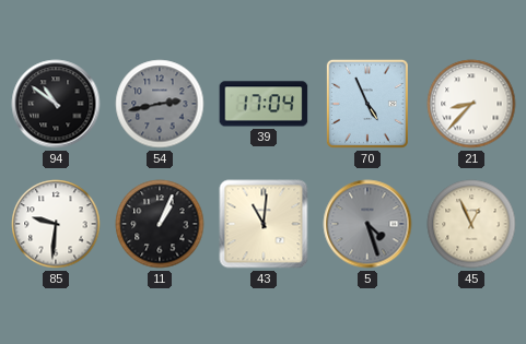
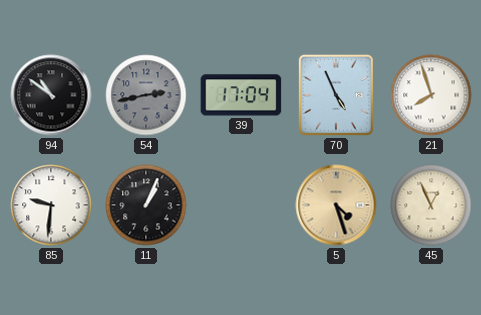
21: 8:37 -> 7:57
43: 11:01 -> none
5 dial: grey -> champagne
